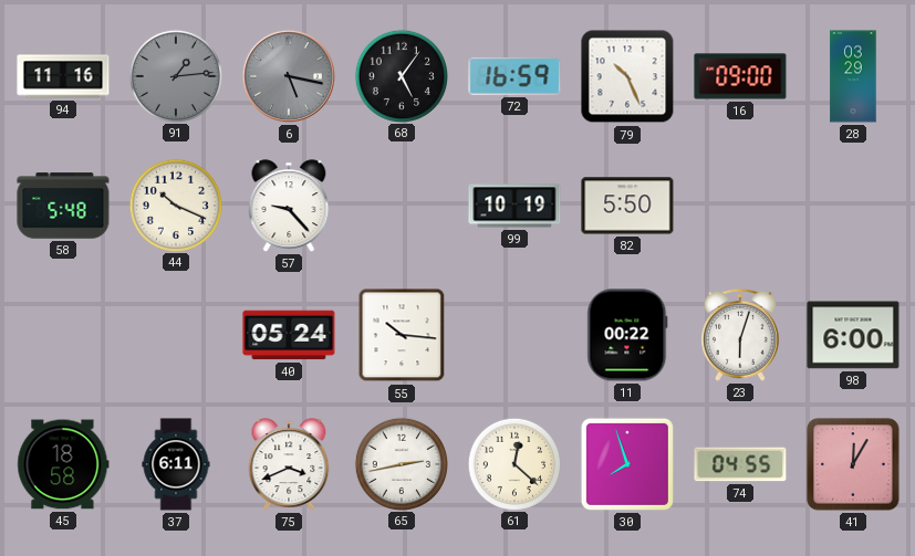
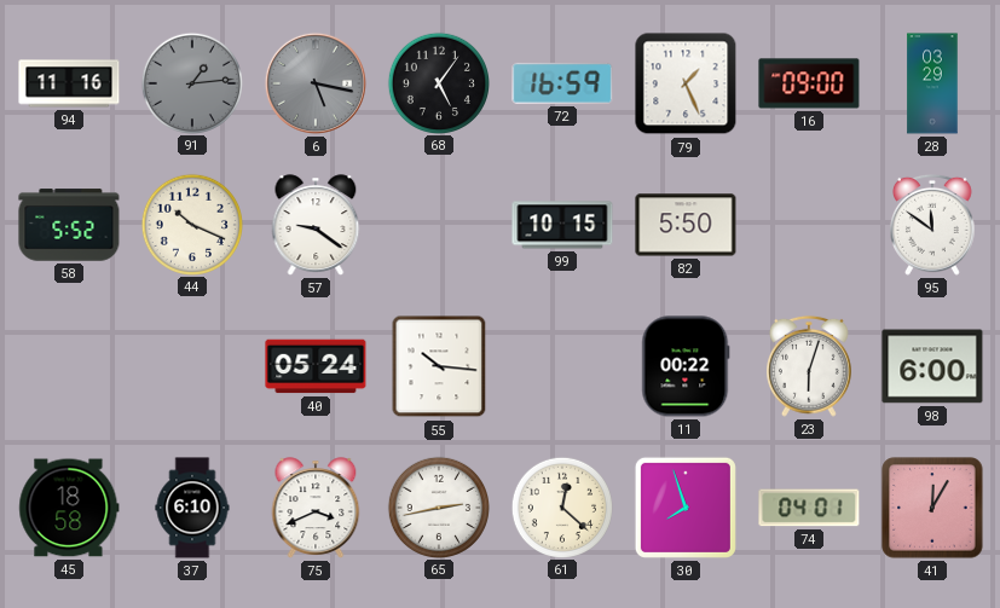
79: 10:26 -> 1:26
58: 5:48 -> 5:52
57: 9:23 -> 9:21
99: 10:19 -> 10:15
95: none -> 11:51
37: 6:11 -> 6:10
74: 04:55 -> 04:01
